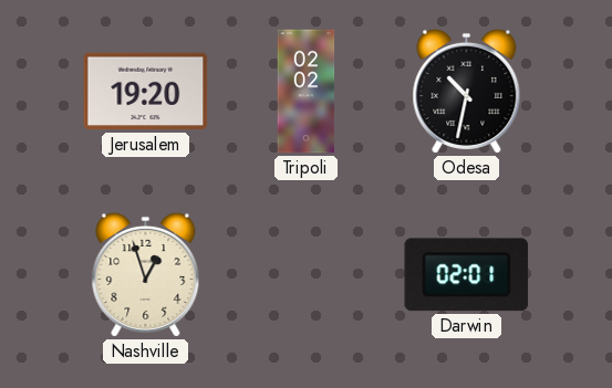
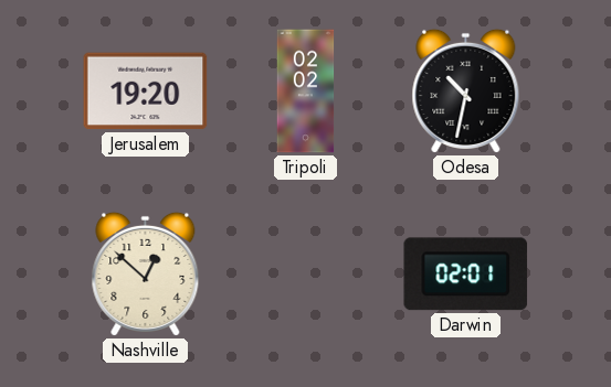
Nashville: 12:57 -> 12:52
